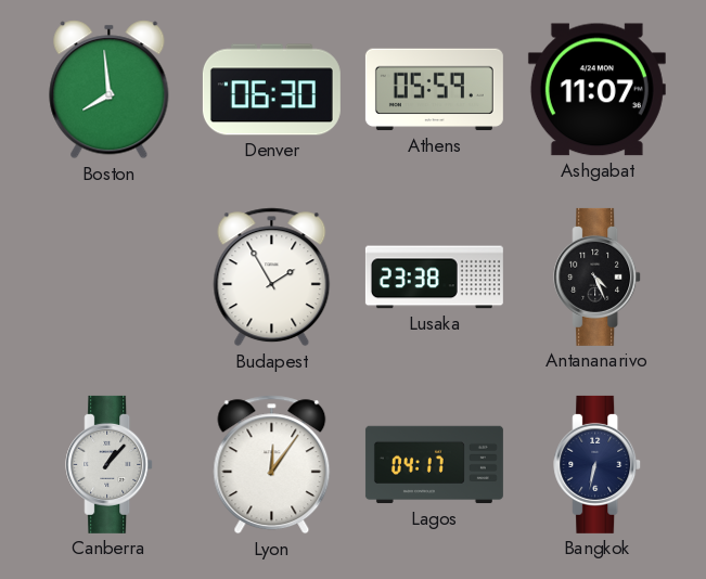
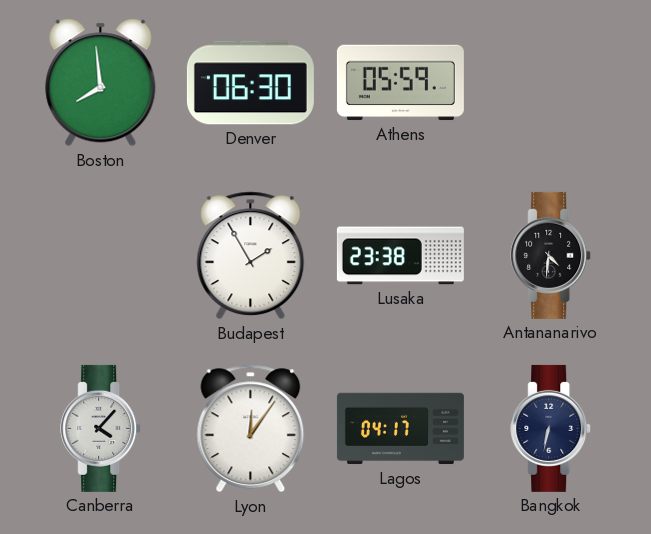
Ashgabat: 11:07 -> none
Antananarivo: 4:26 -> 4:31
Canberra: 1:07 -> 4:07
